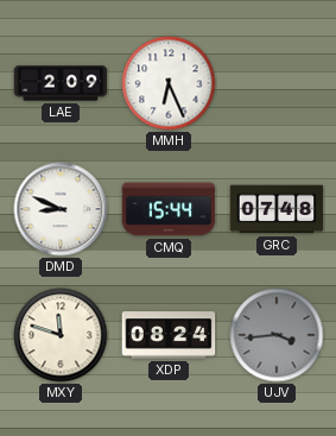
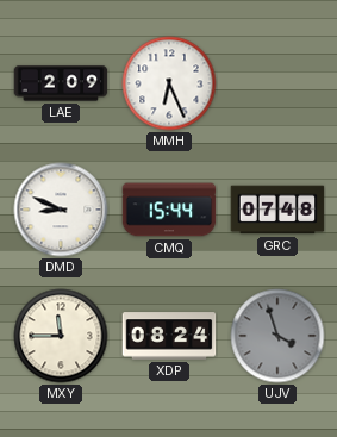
MXY: 11:48 -> 11:45
UJV: 3:44 -> 3:57
